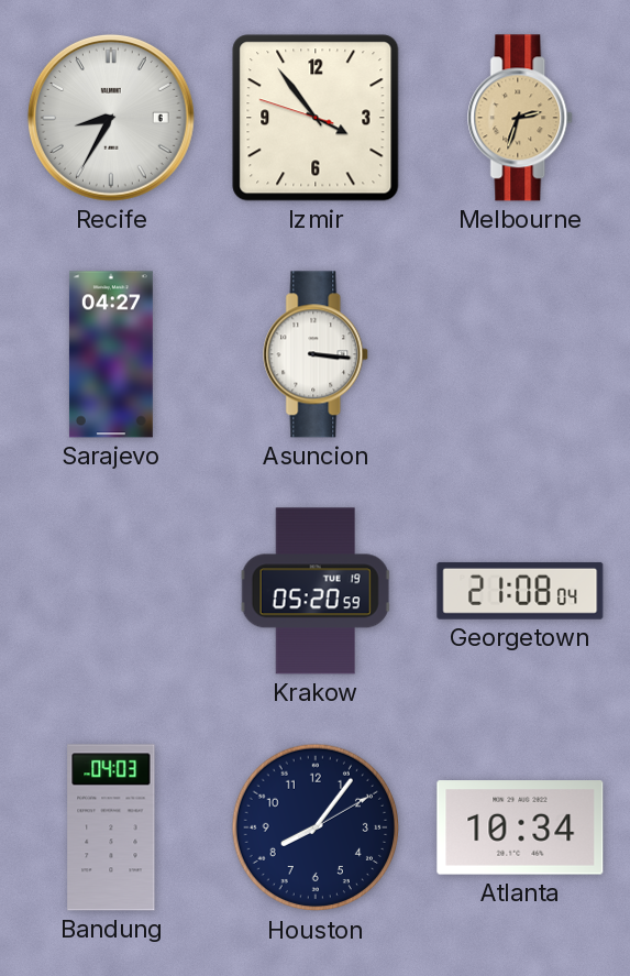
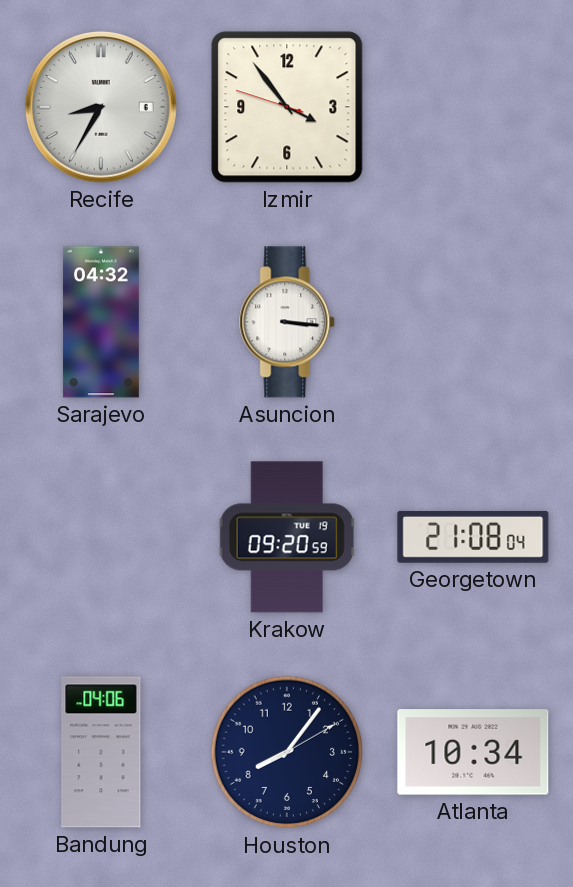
Melbourne: 2:33 -> none
Sarajevo: 04:27 -> 04:32
Krakow: 05:20 -> 09:20
Bandung: 04:03 -> 04:06
